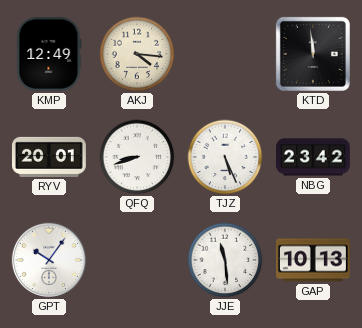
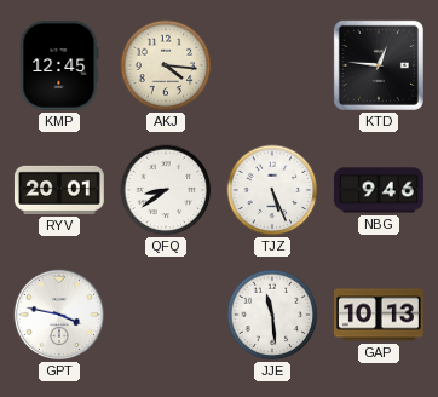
KMP: 12:49 -> 12:45
KTD: 11:59 -> 12:46
QFQ: 8:42 -> 8:39
NBG: 23:42 -> 9:46
GPT: 10:06 -> 3:47
